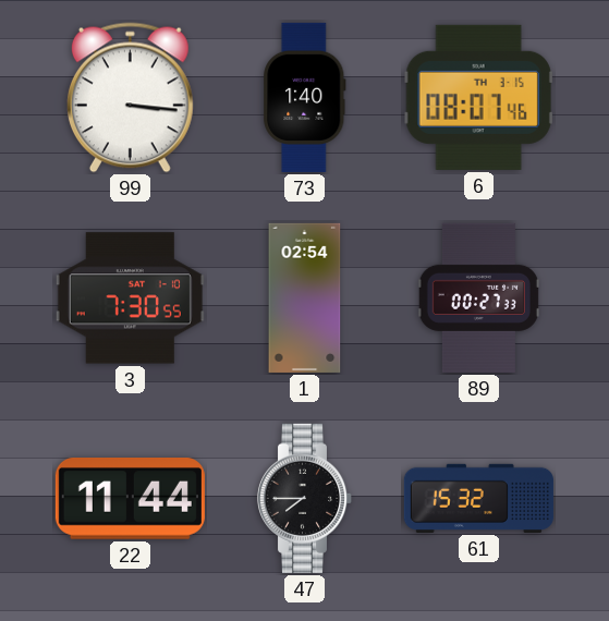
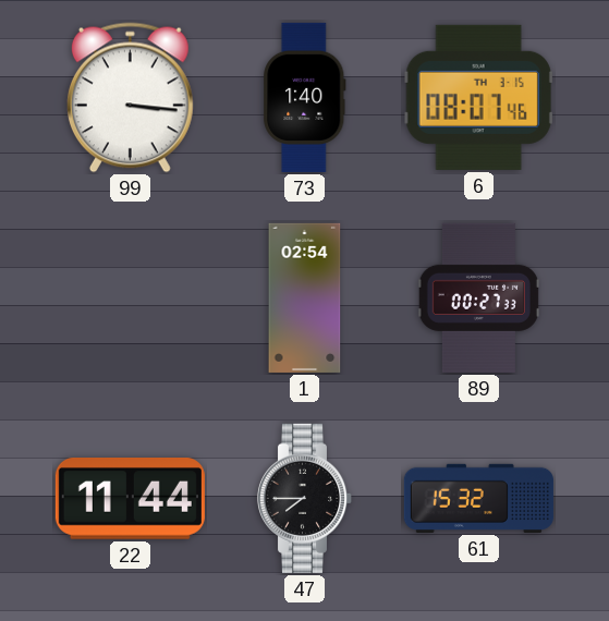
3: 7:30 -> none
